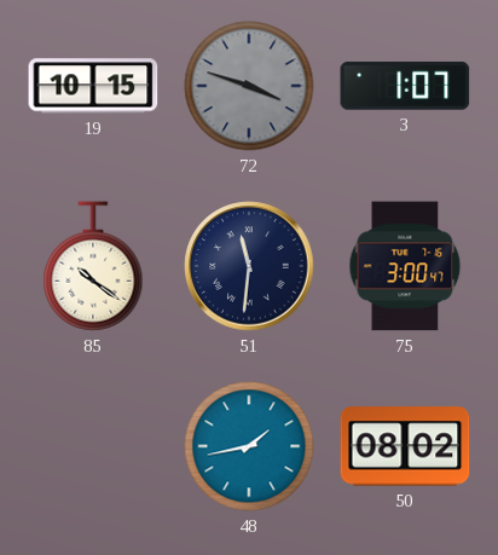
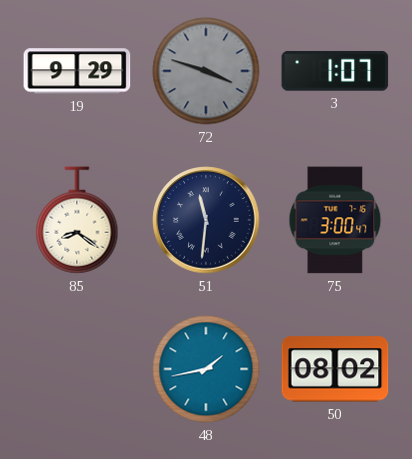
19: 10:15 -> 9:29
85: 10:21 -> 8:21
